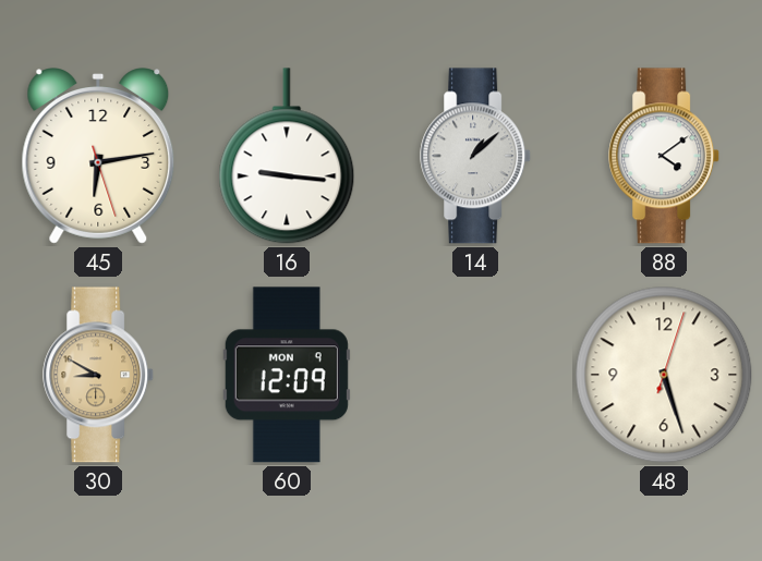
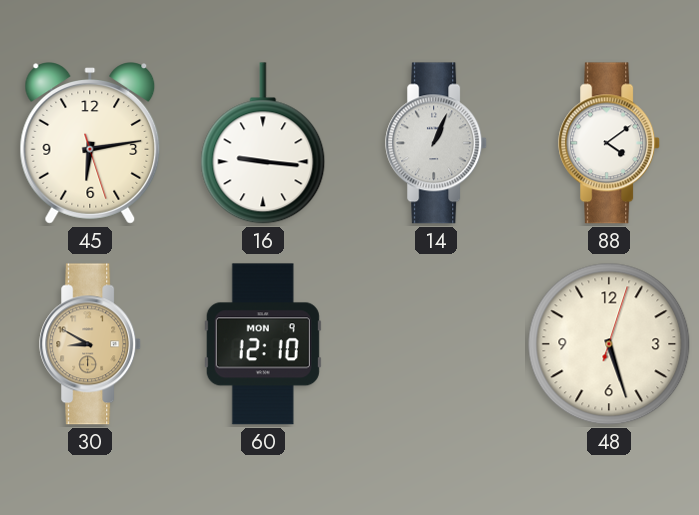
14: 1:08 -> 1:04
60: 12:09 -> 12:10
